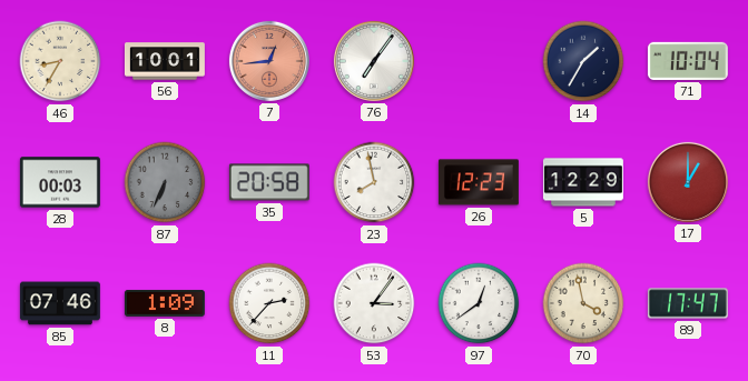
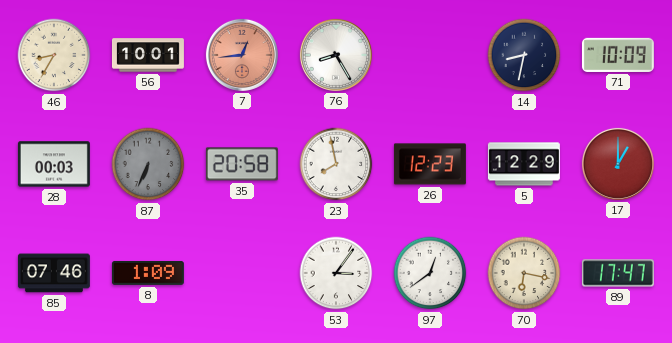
76: 7:06 -> 8:25
14: 1:35 -> 8:32
71: 10:04 -> 10:09
11: 2:37 -> none
70: 3:58 -> 6:17
